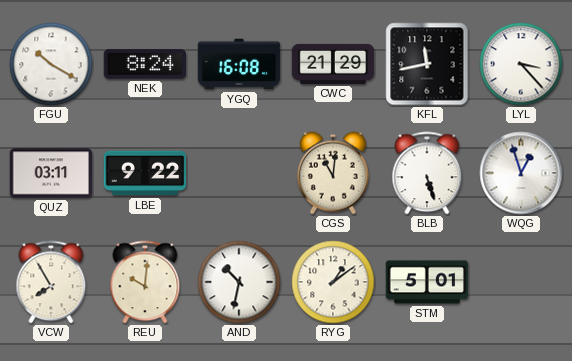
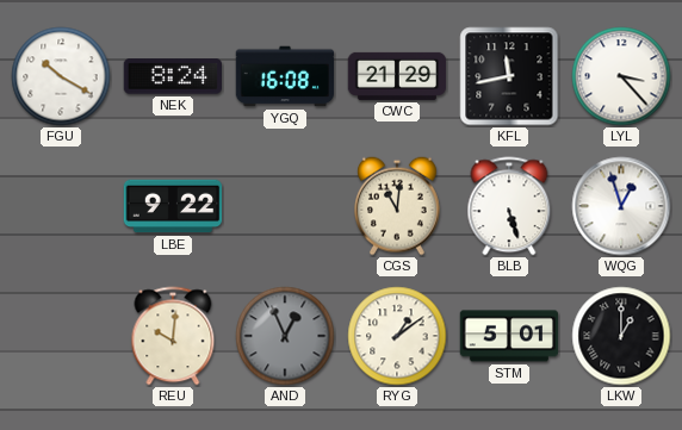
QUZ: 03:11 -> none
VCW: 7:55 -> none
AND: 10:32 -> 12:56
AND dial: white -> grey
LKW: none -> 1:00
